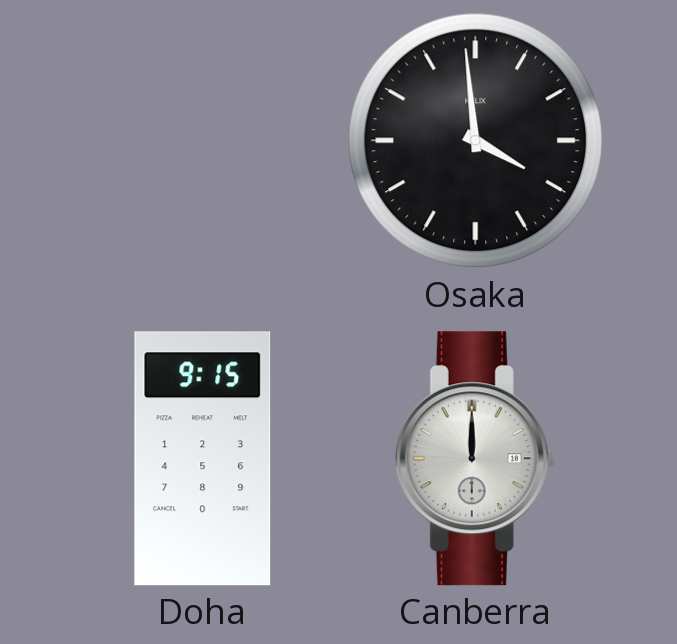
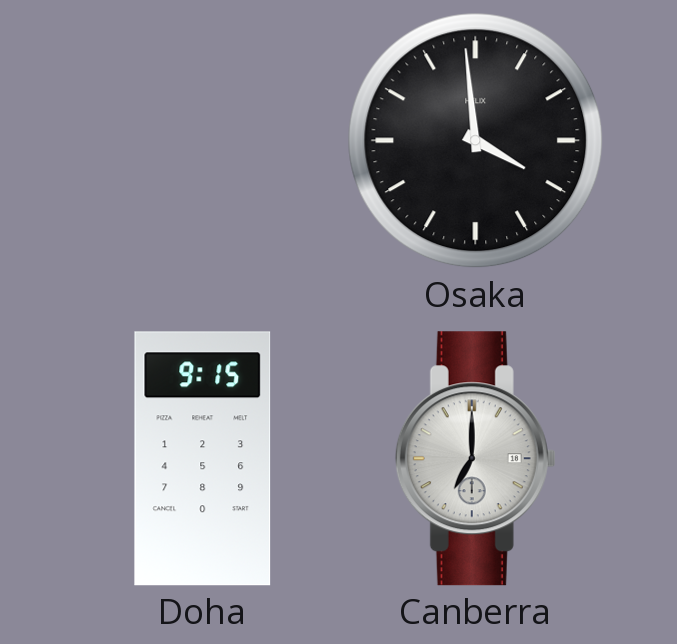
Canberra: 12:00 -> 7:00
